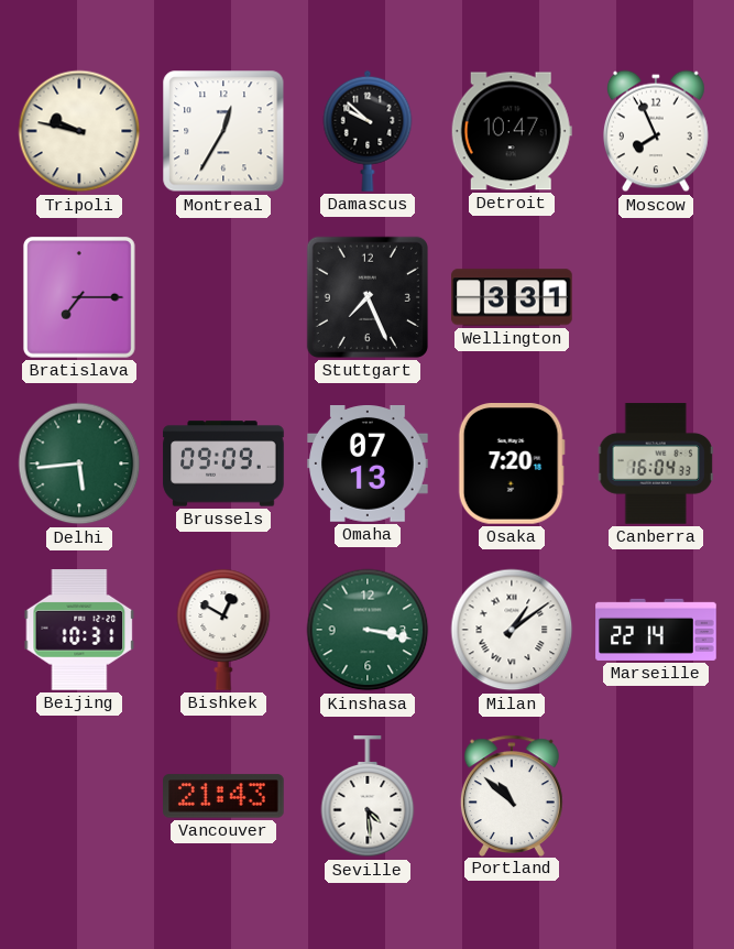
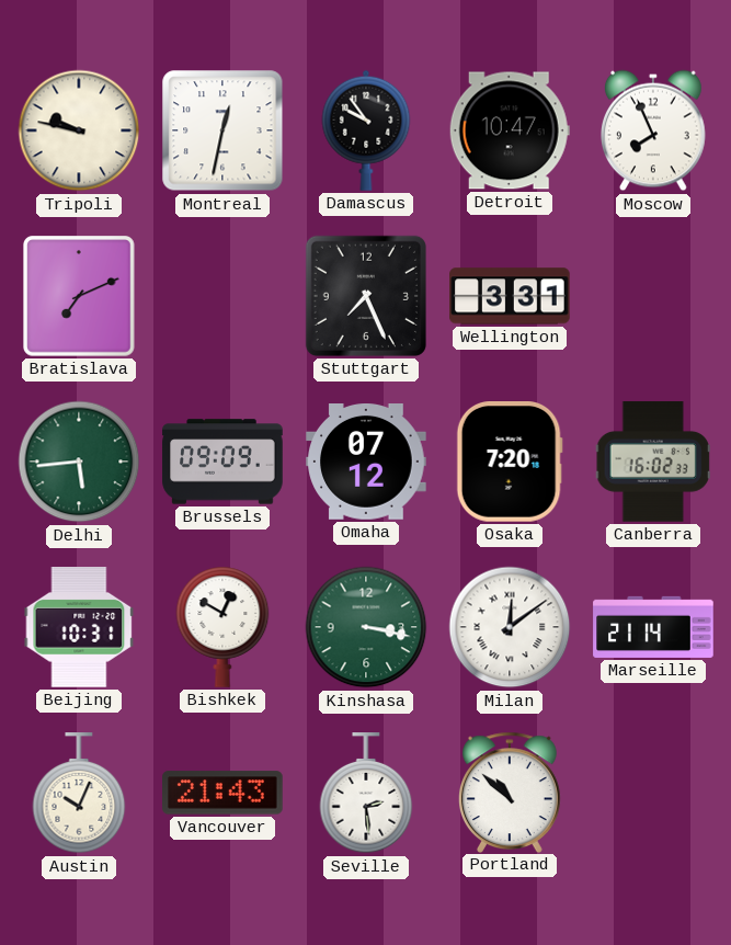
Montreal: 12:35 -> 12:32
Damascus: 9:52 -> 9:54
Bratislava: 7:15 -> 7:11
Omaha: 07:13 -> 07:12
Canberra: 16:04 -> 16:02
Milan: 1:09 -> 12:09
Marseille: 22:14 -> 21:14
Austin: none -> 10:04
Seville: 4:29 -> 2:29
